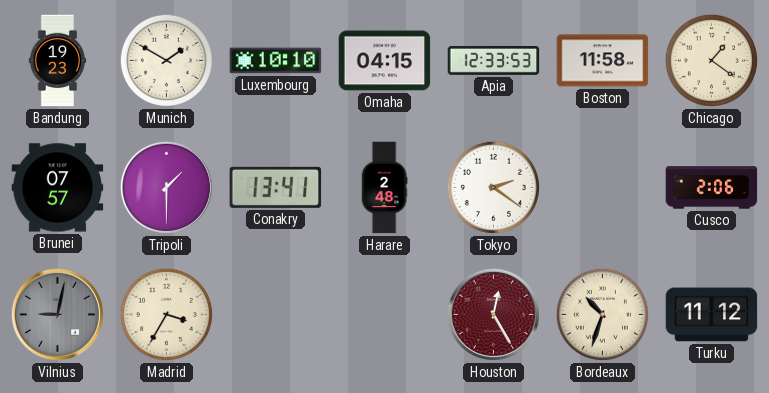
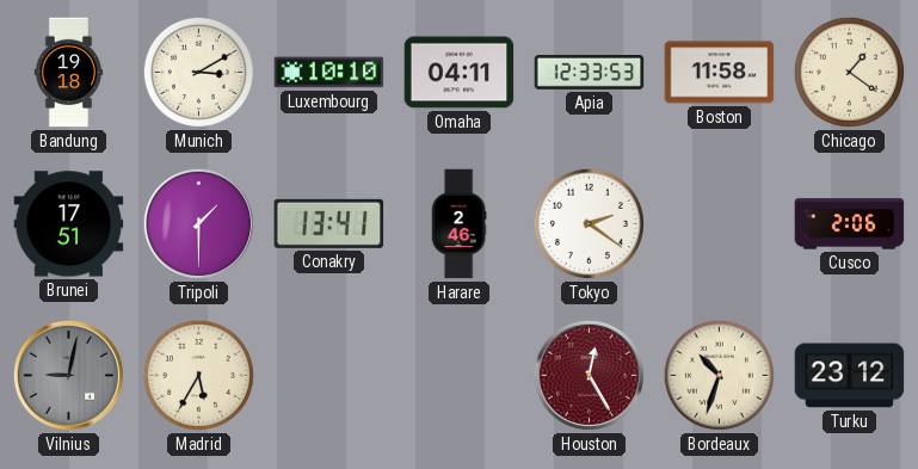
Bandung: 19:23 -> 19:18
Munich: 1:50 -> 3:10
Omaha: 04:15 -> 04:11
Brunei: 07:57 -> 17:51
Harare: 2:48 -> 2:46
Madrid: 3:35 -> 5:35
Turku: 11:12 -> 23:12
